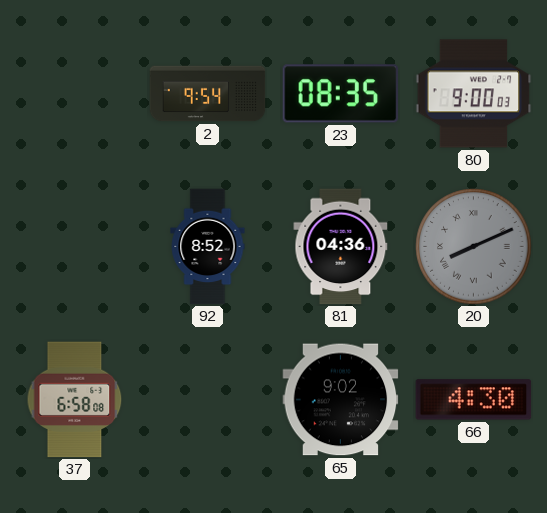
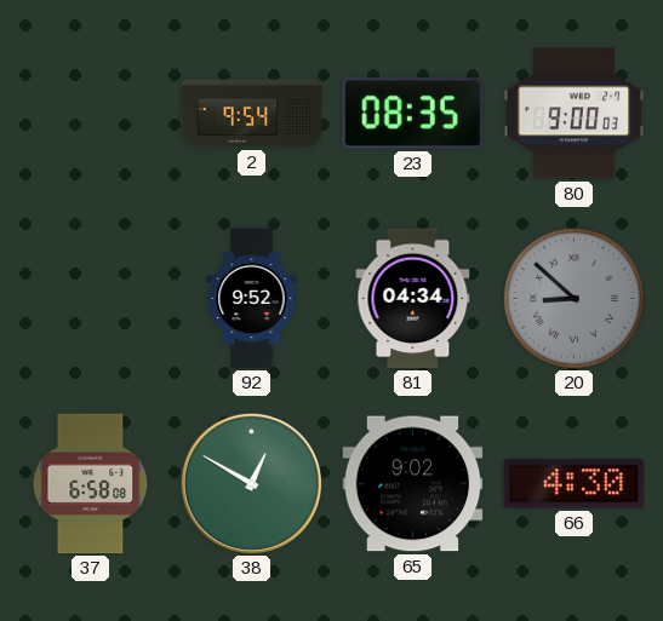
92: 8:52 -> 9:52
81: 04:36 -> 04:34
20: 8:11 -> 8:52
38: none -> 12:50
